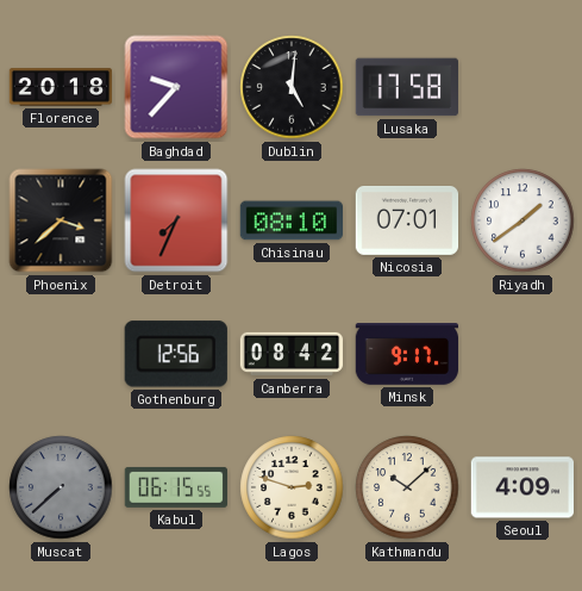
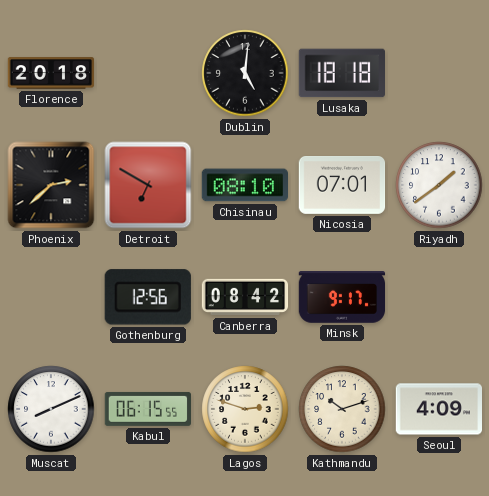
Baghdad: 9:37 -> none
Lusaka: 17:58 -> 18:18
Phoenix: 3:38 -> 2:38
Detroit: 7:34 -> 6:50
Muscat: 7:38 -> 8:11
Muscat dial: grey -> white
Kathmandu: 10:08 -> 10:12
